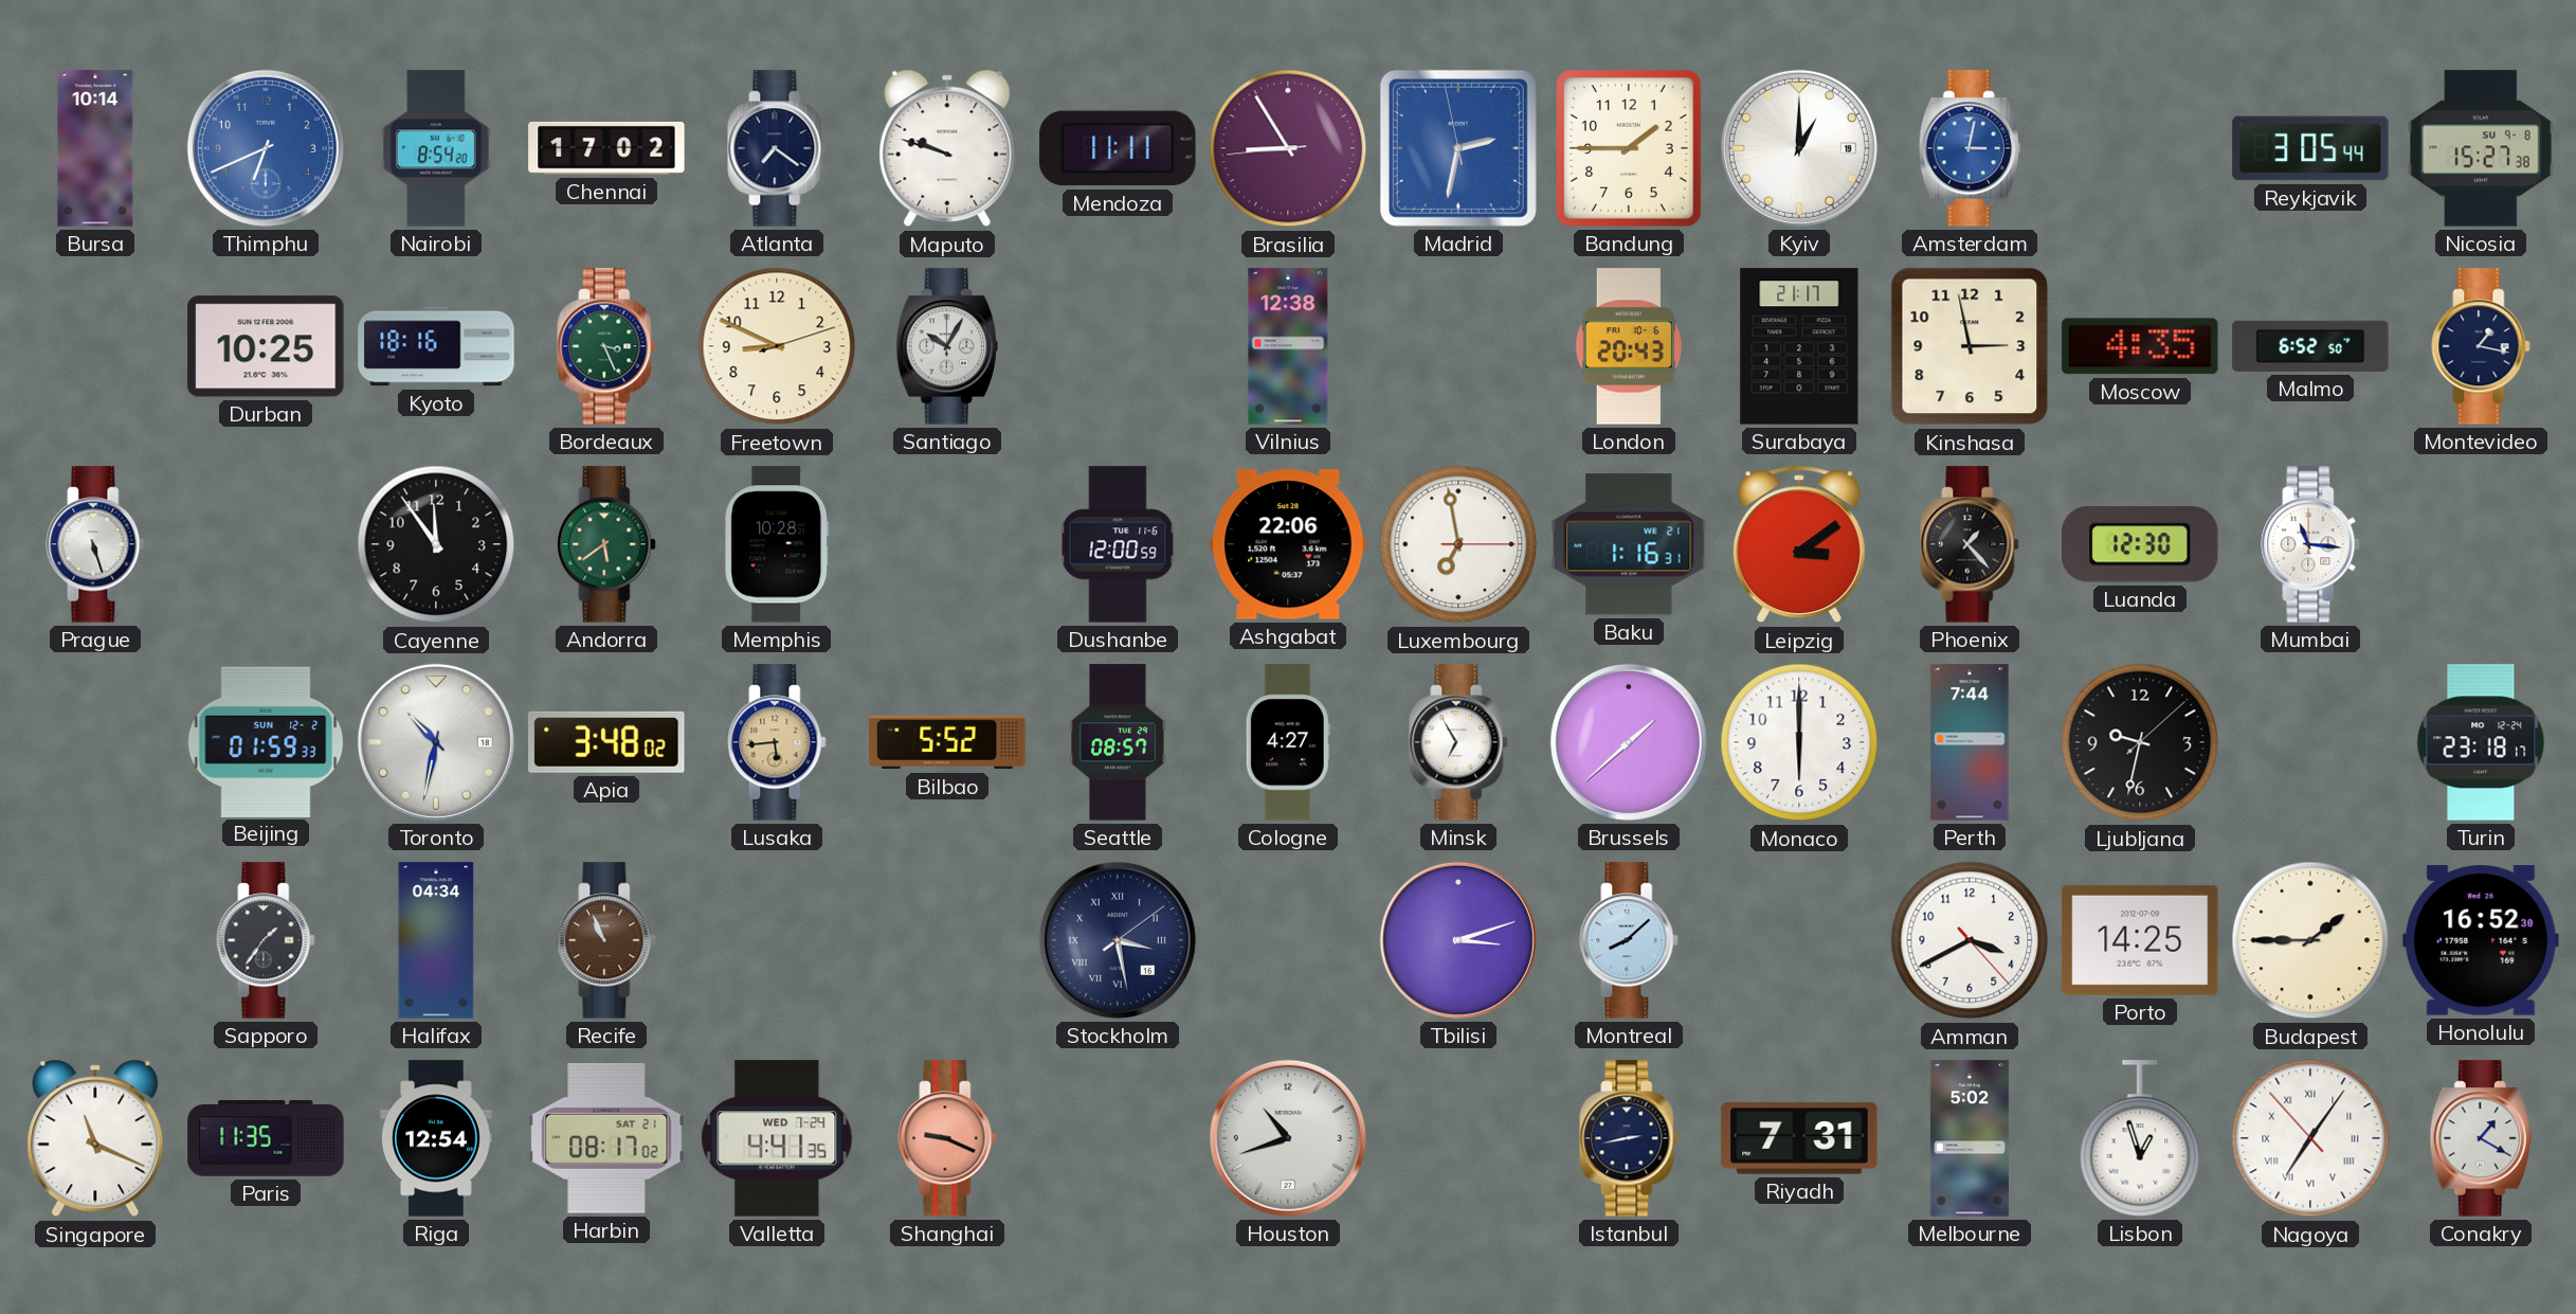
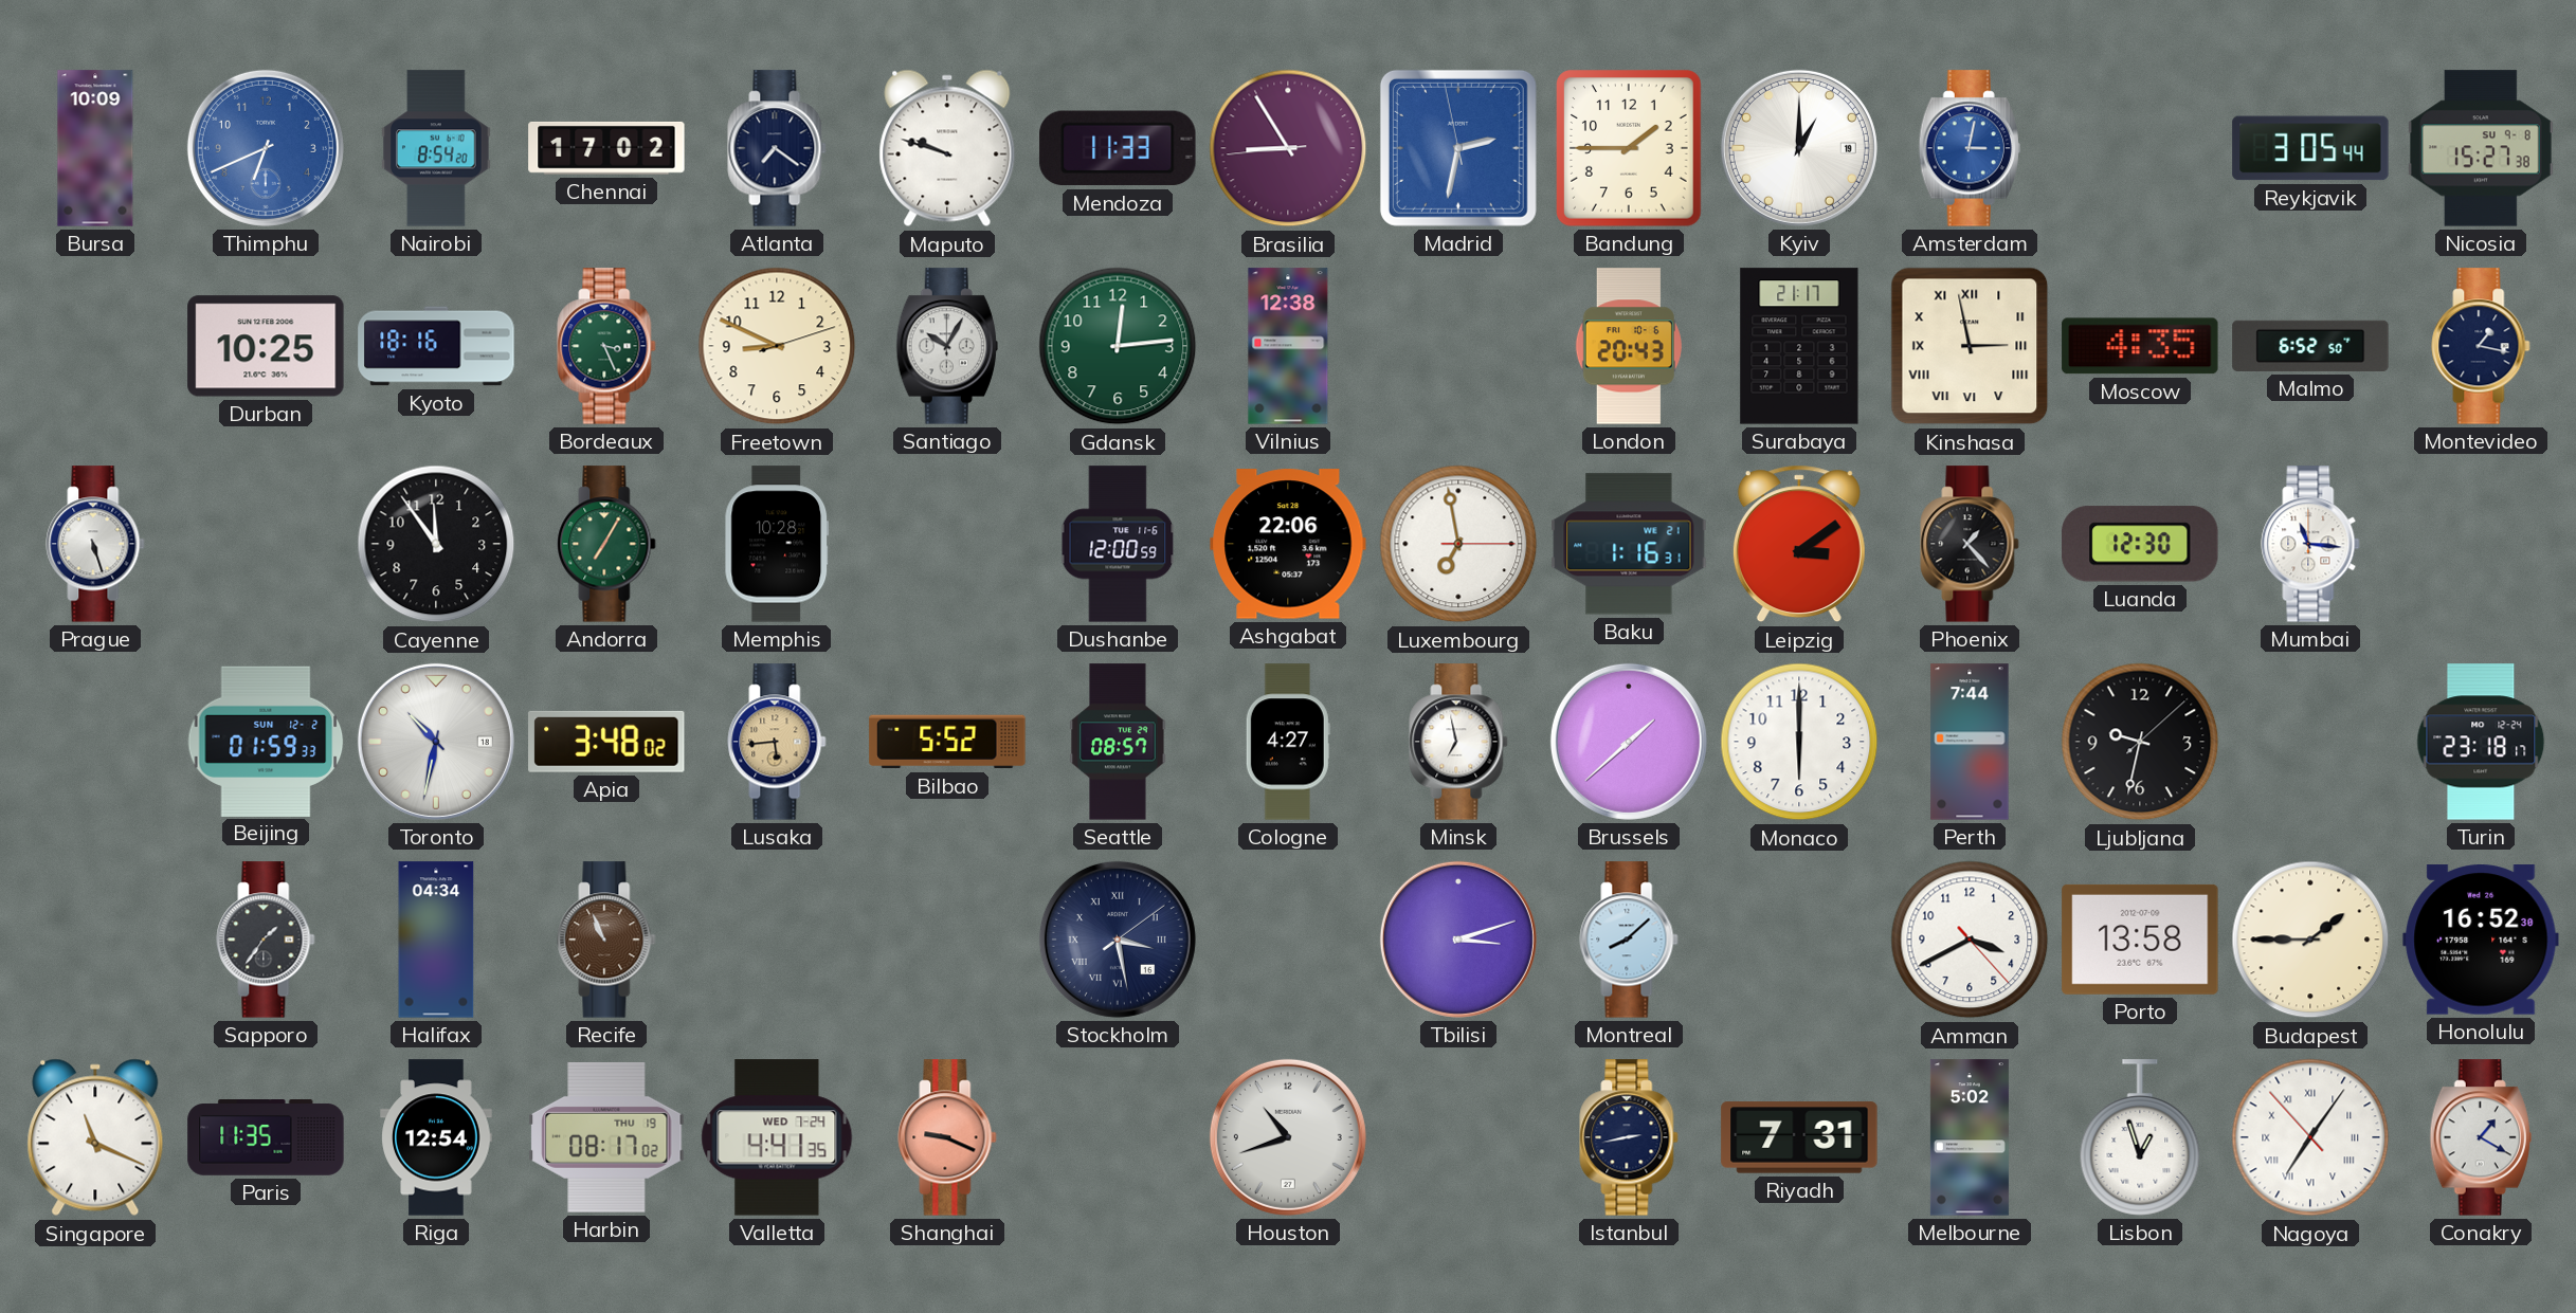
Bursa: 10:14 -> 10:09
Mendoza: 11:11 -> 11:33
Gdansk: none -> 12:14
Kinshasa numerals: Arabic -> Roman
Andorra: 5:39 -> 7:05
Minsk: 6:55 -> 6:58
Porto: 14:25 -> 13:58
Harbin date: SAT 21 -> THU 19
